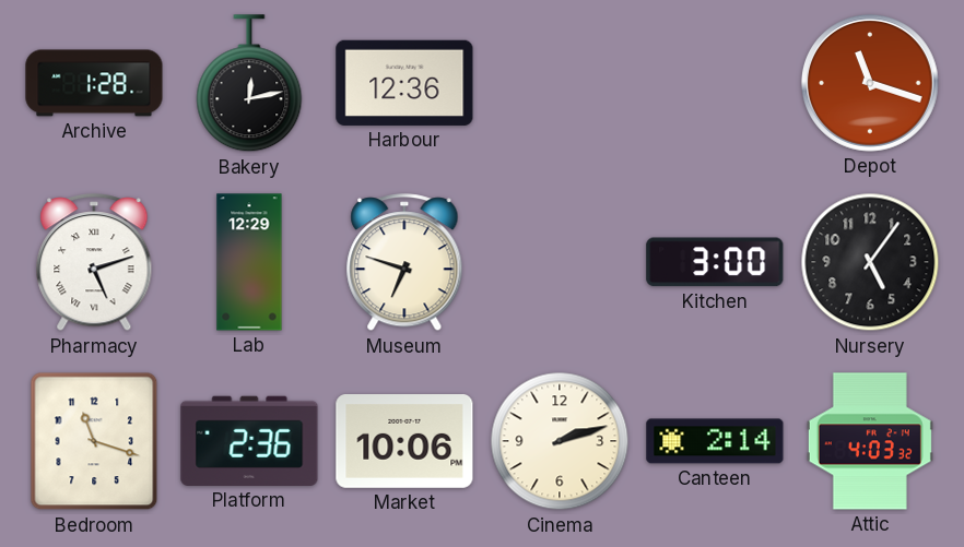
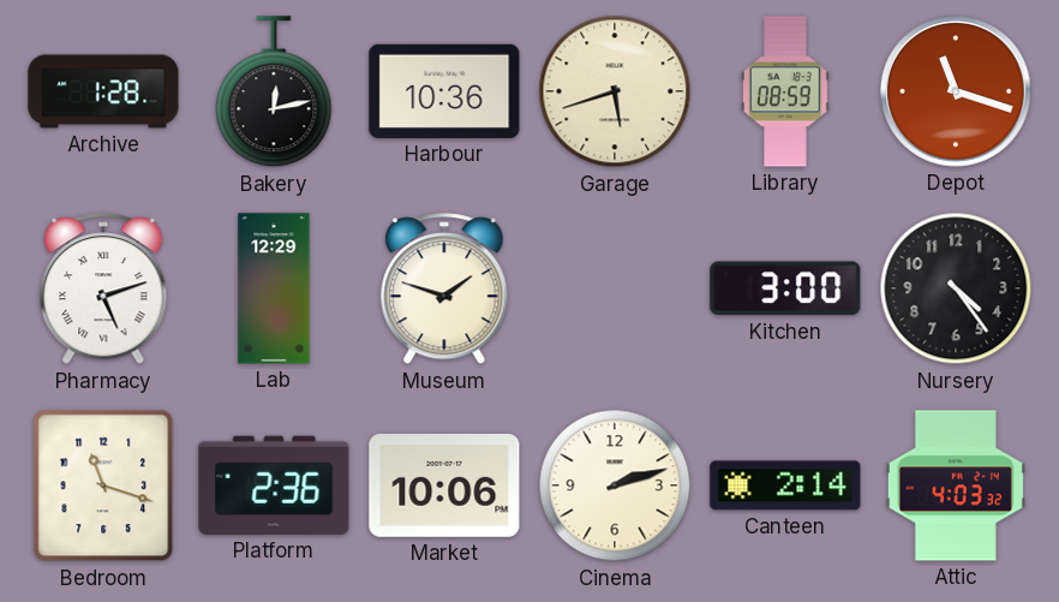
Harbour: 12:36 -> 10:36
Garage: none -> 5:42
Library: none -> 08:59
Museum: 6:48 -> 1:48
Nursery: 5:06 -> 4:24
